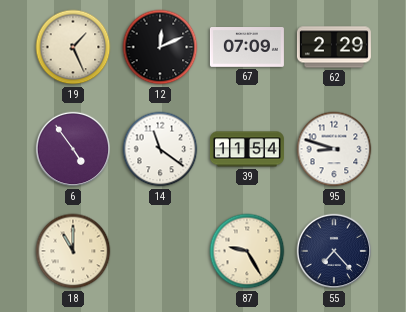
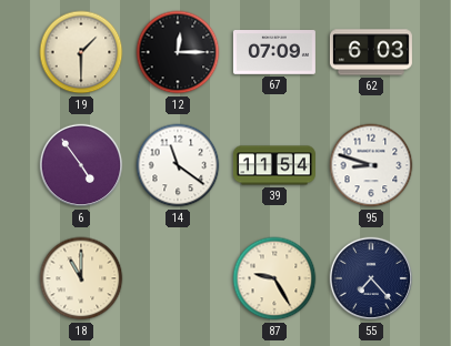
19: 1:26 -> 1:30
12: 12:11 -> 12:15
62: 2:29 -> 6:03
